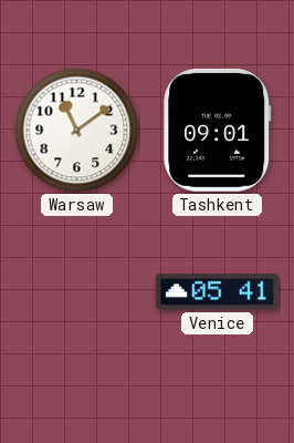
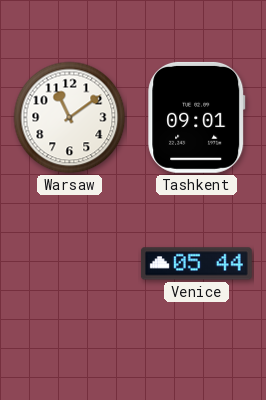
Venice: 05:41 -> 05:44
